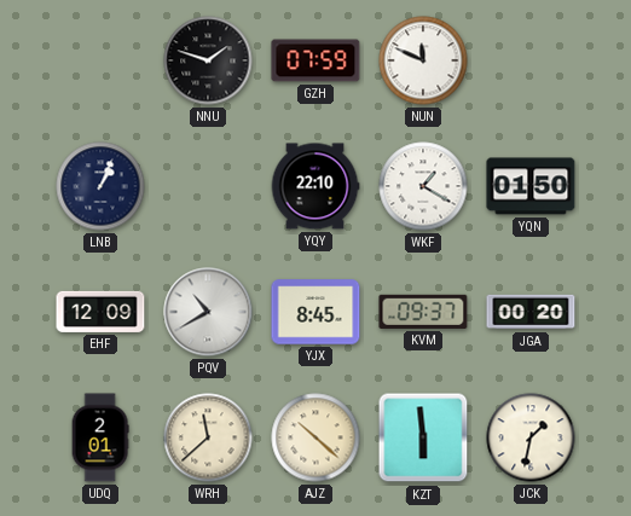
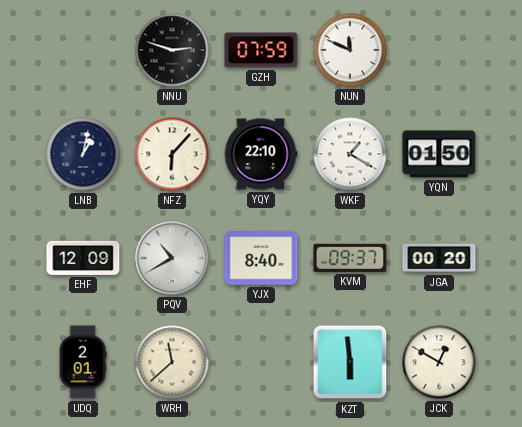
NNU: 1:48 -> 2:48
LNB: 1:04 -> 1:02
NFZ: none -> 6:07
YJX: 8:45 -> 8:40
AJZ: 10:22 -> none
JCK: 1:32 -> 12:50
